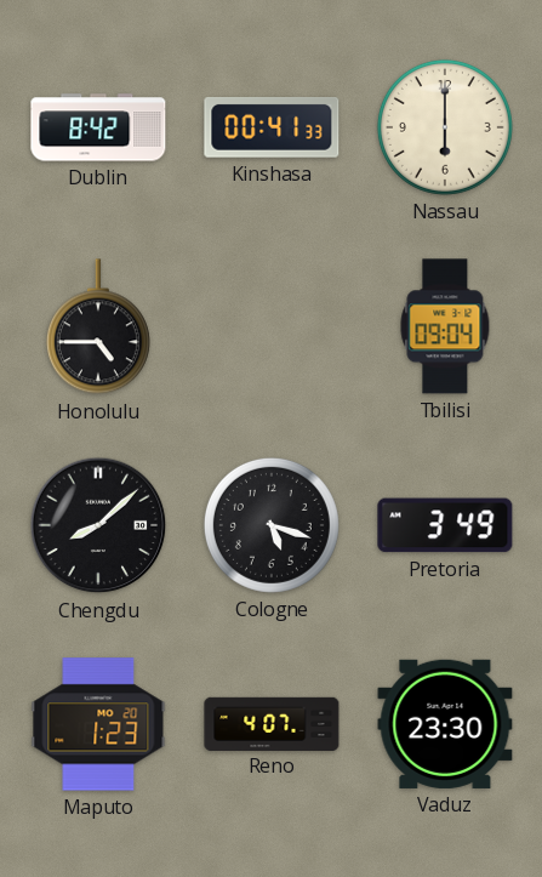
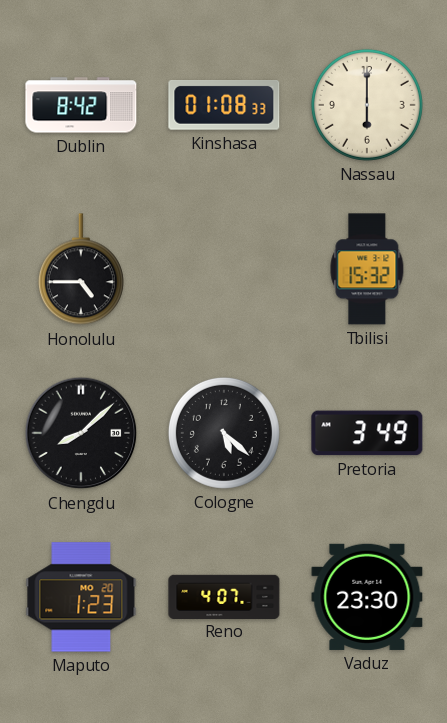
Kinshasa: 00:41 -> 01:08
Tbilisi: 09:04 -> 15:32
Cologne: 5:18 -> 5:22
